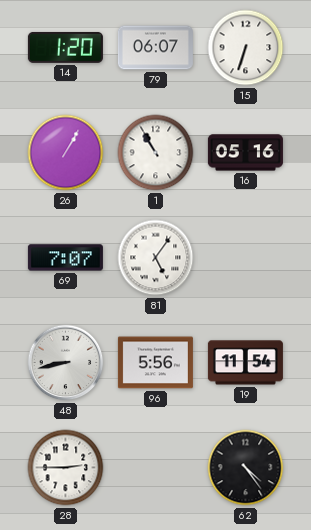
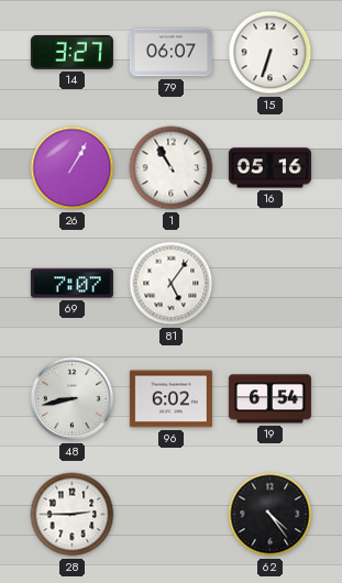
14: 1:20 -> 3:27
96: 5:56 -> 6:02
19: 11:54 -> 6:54
